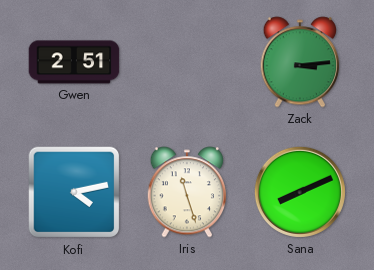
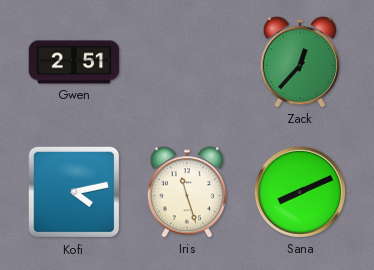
Zack: 3:14 -> 12:37
